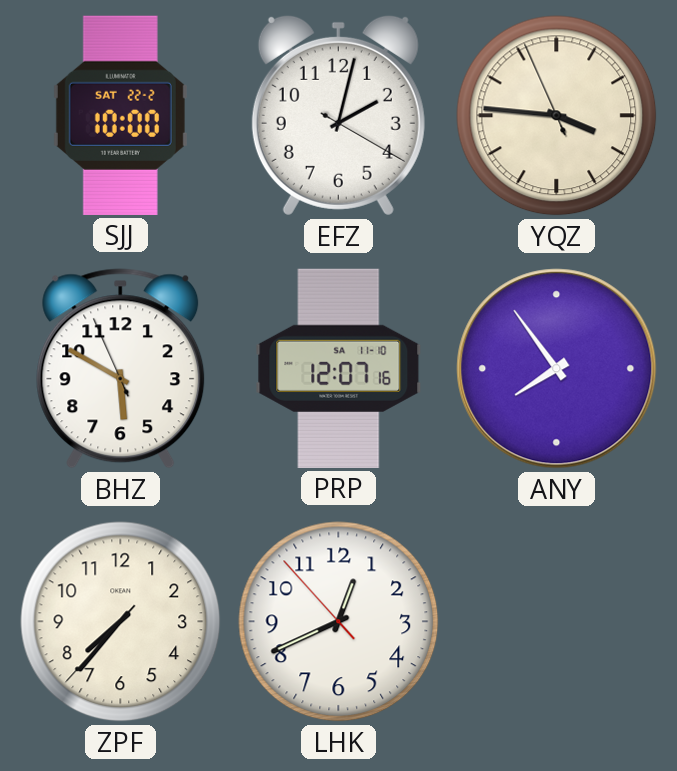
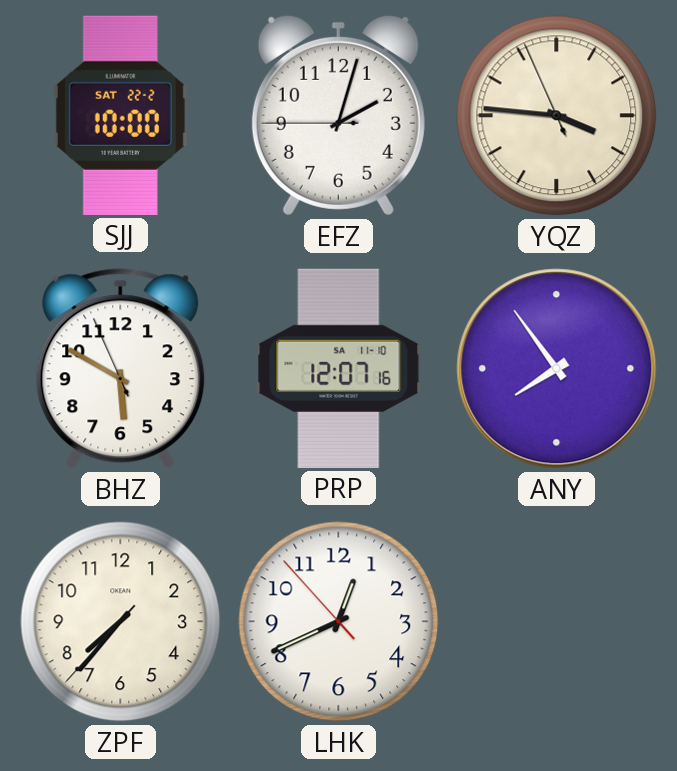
EFZ: 2:02:20 -> 2:02:45
